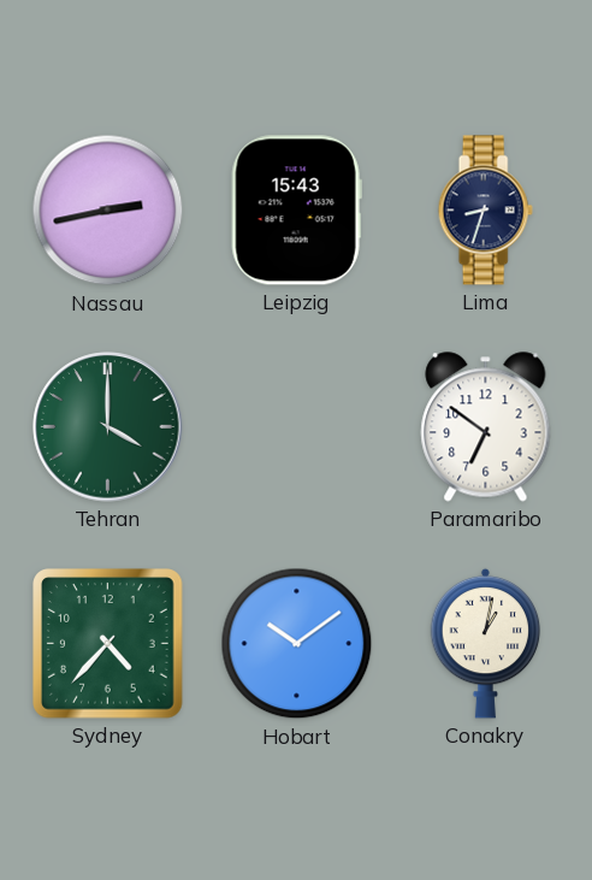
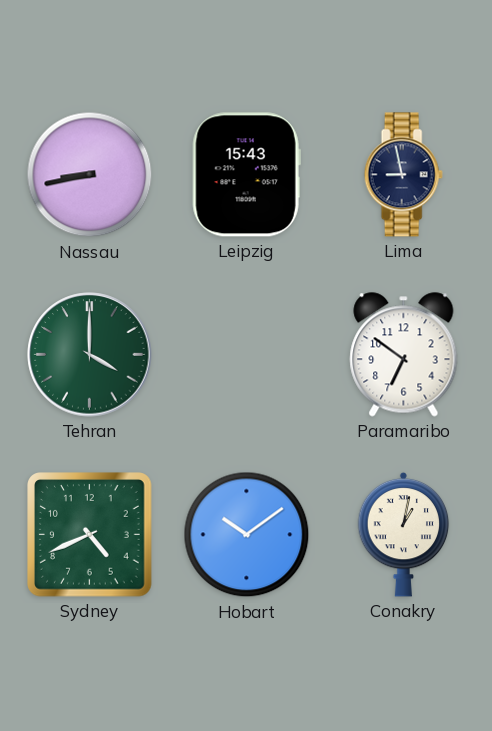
Nassau: 2:43 -> 8:43
Lima: 8:33 -> 8:58
Sydney: 4:37 -> 4:41
